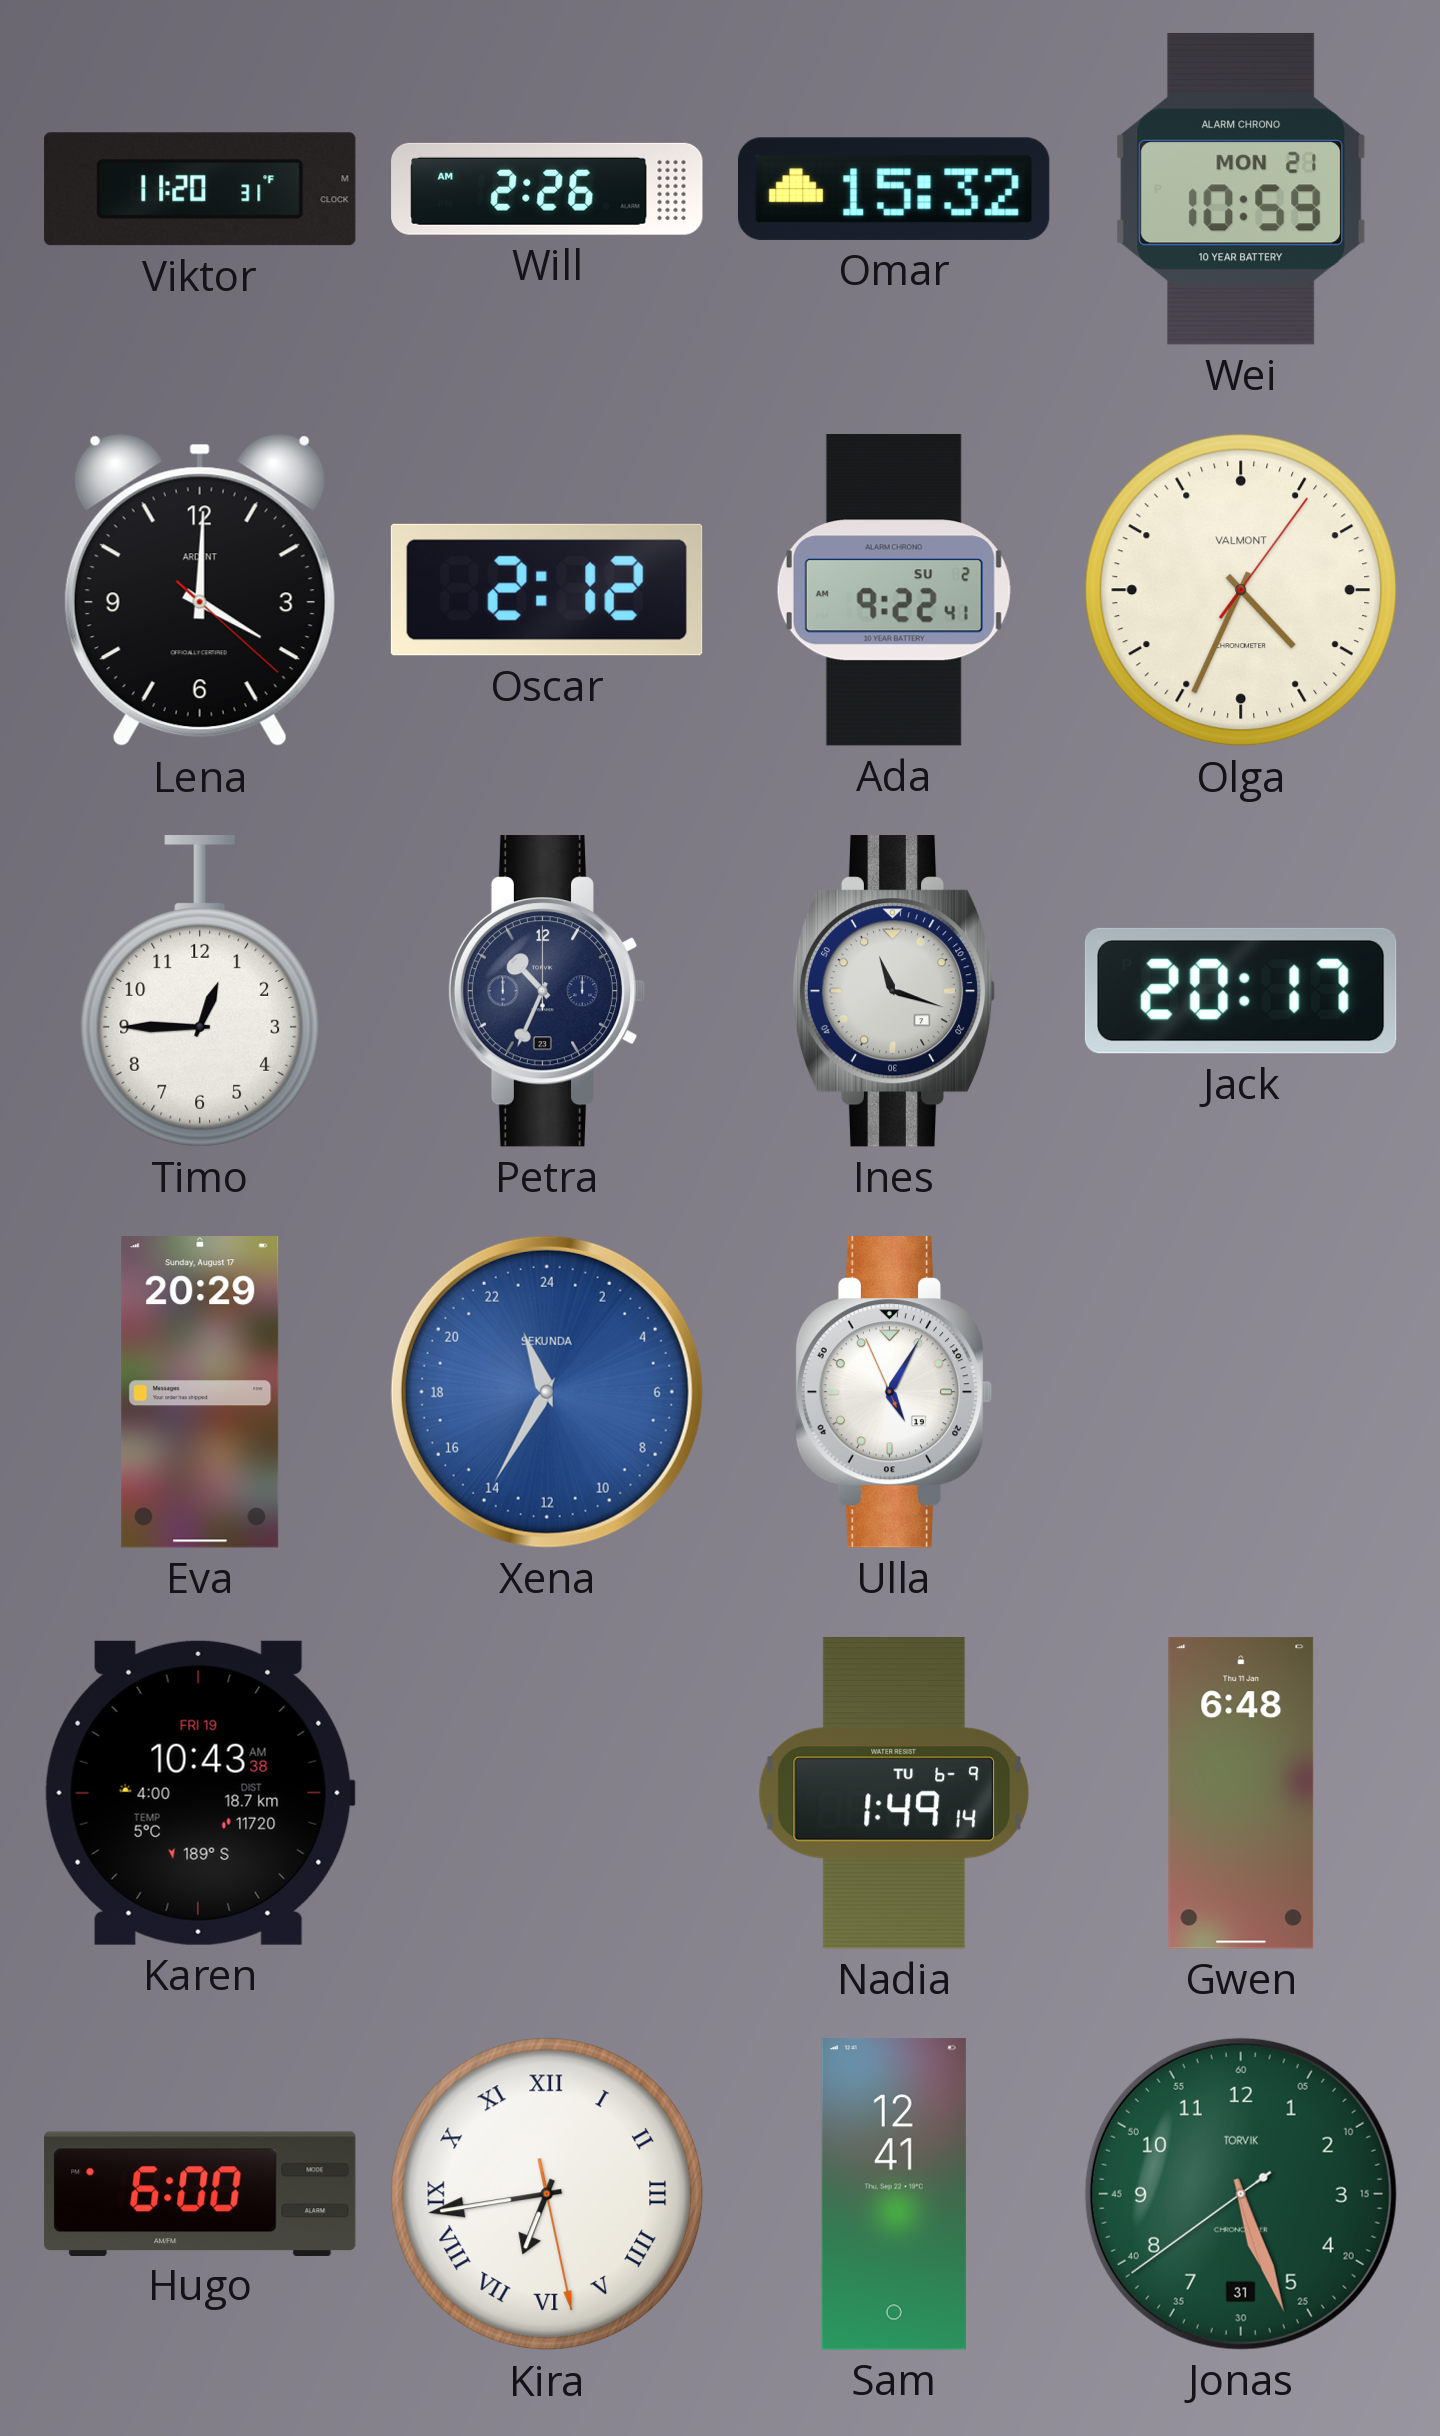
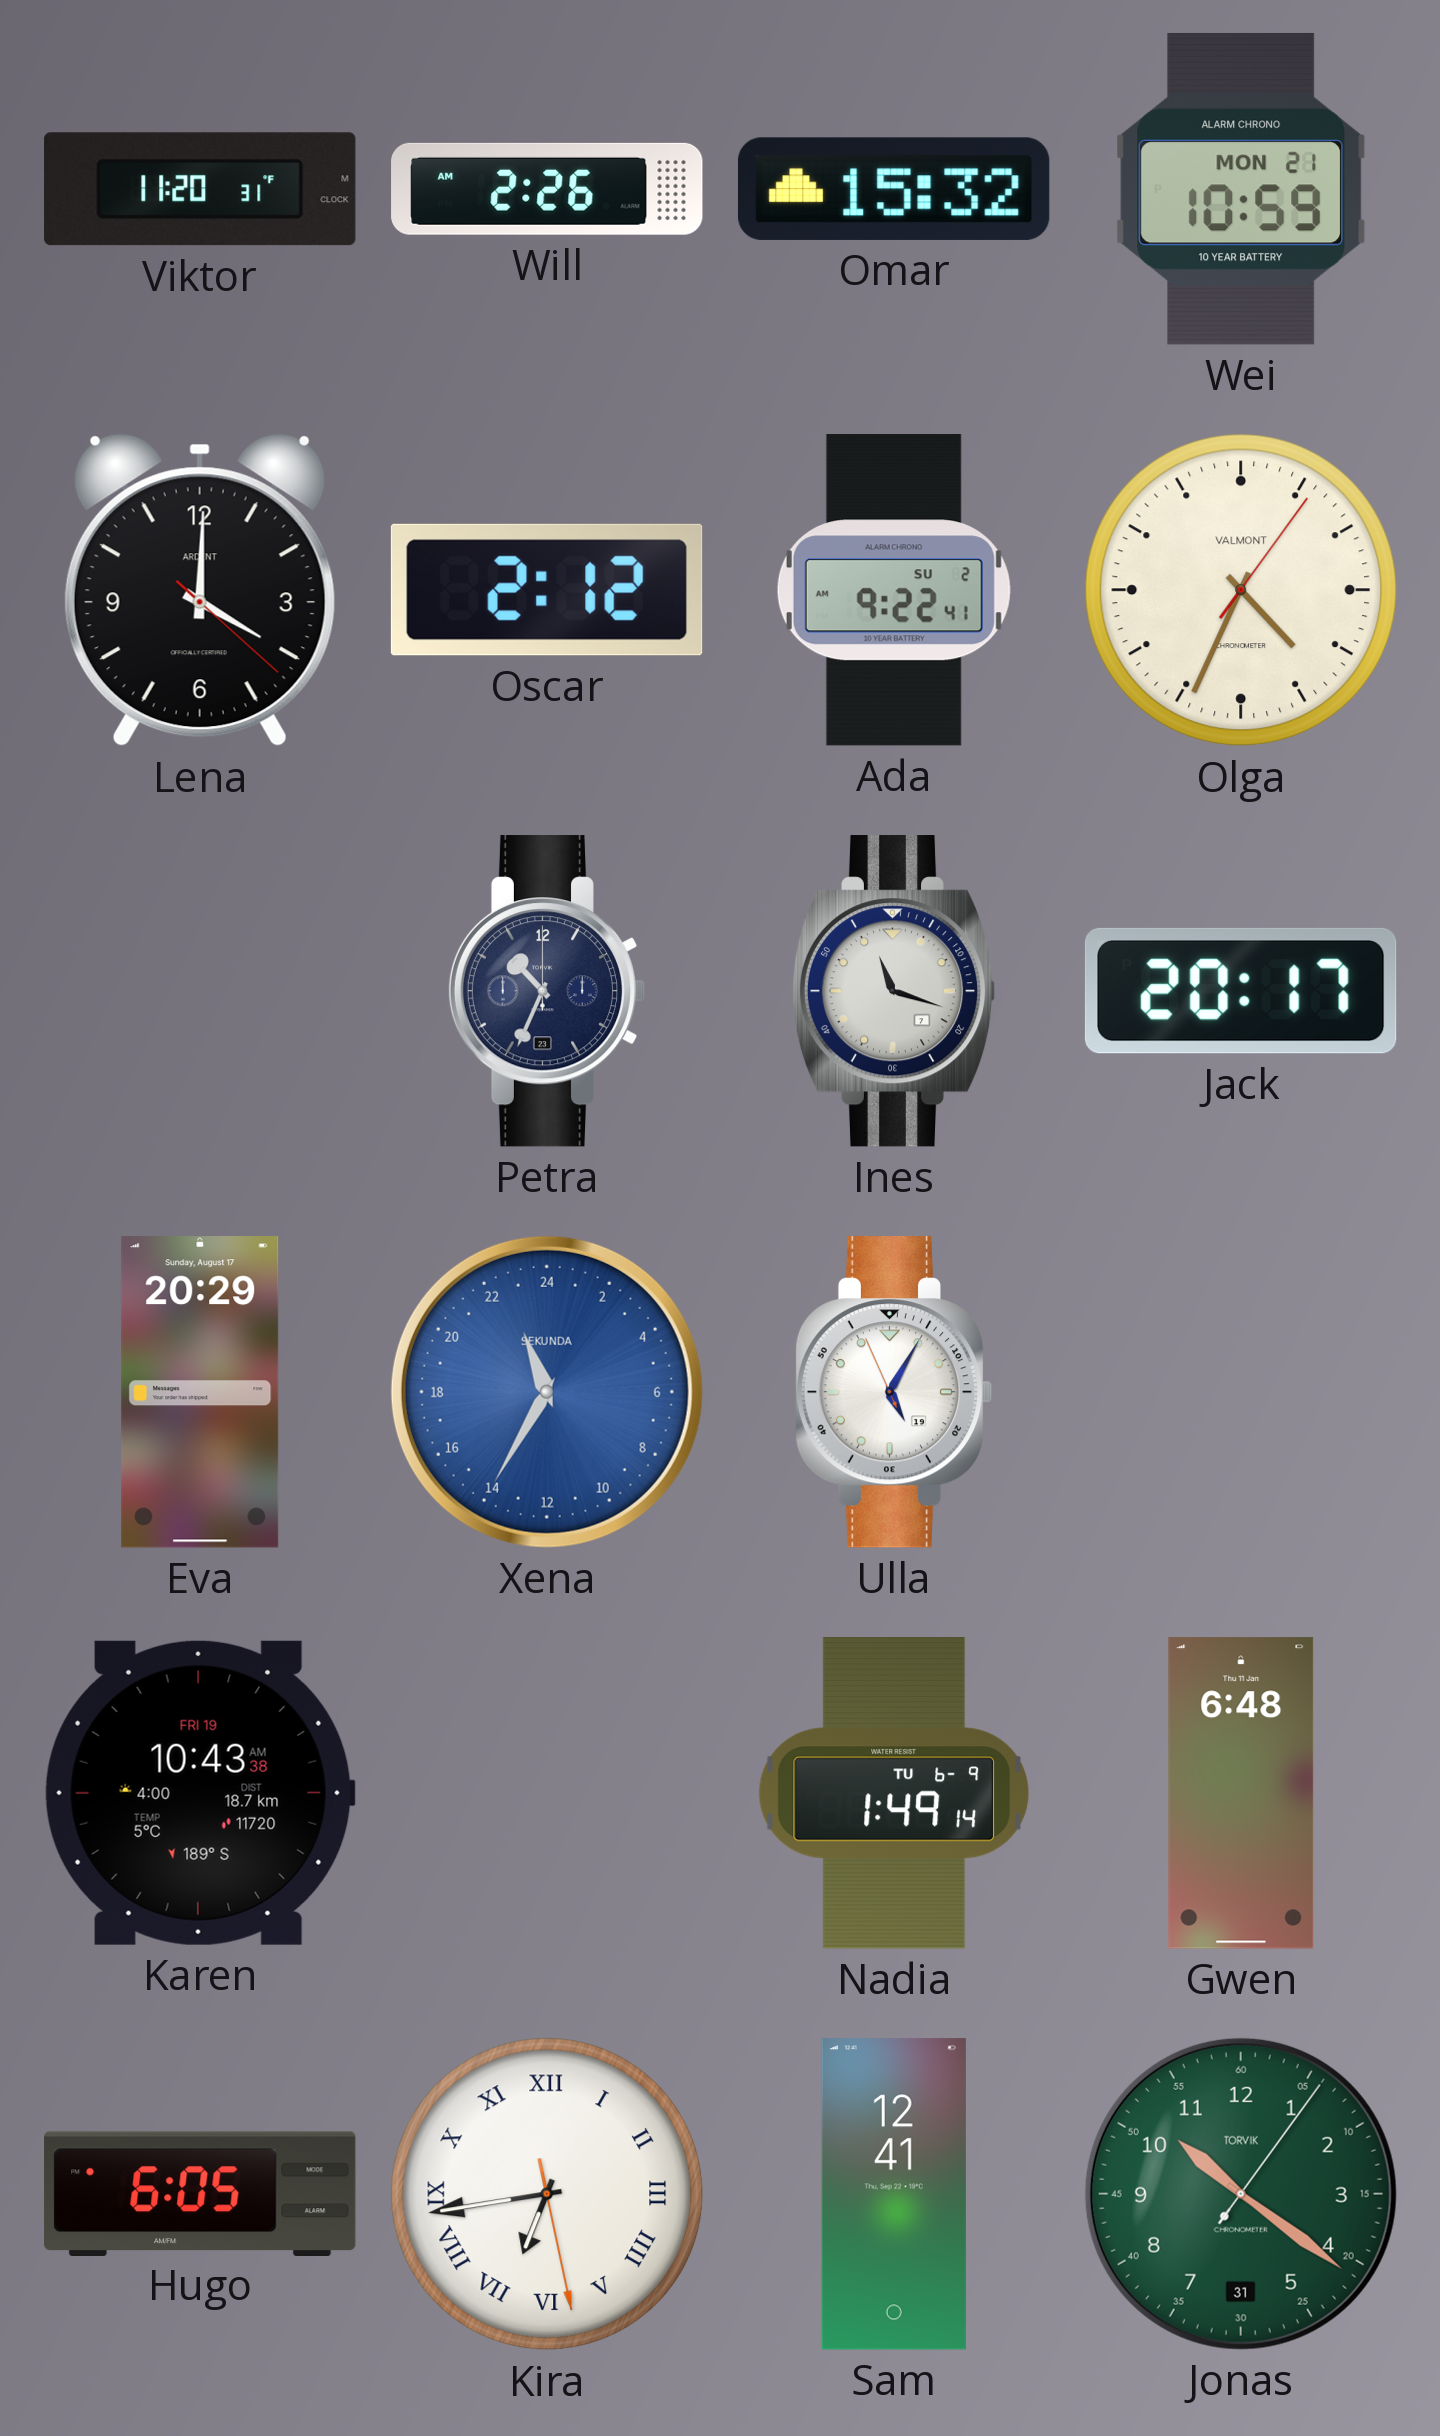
Timo: 12:45 -> none
Hugo: 6:00 -> 6:05
Jonas: 5:26 -> 10:21
